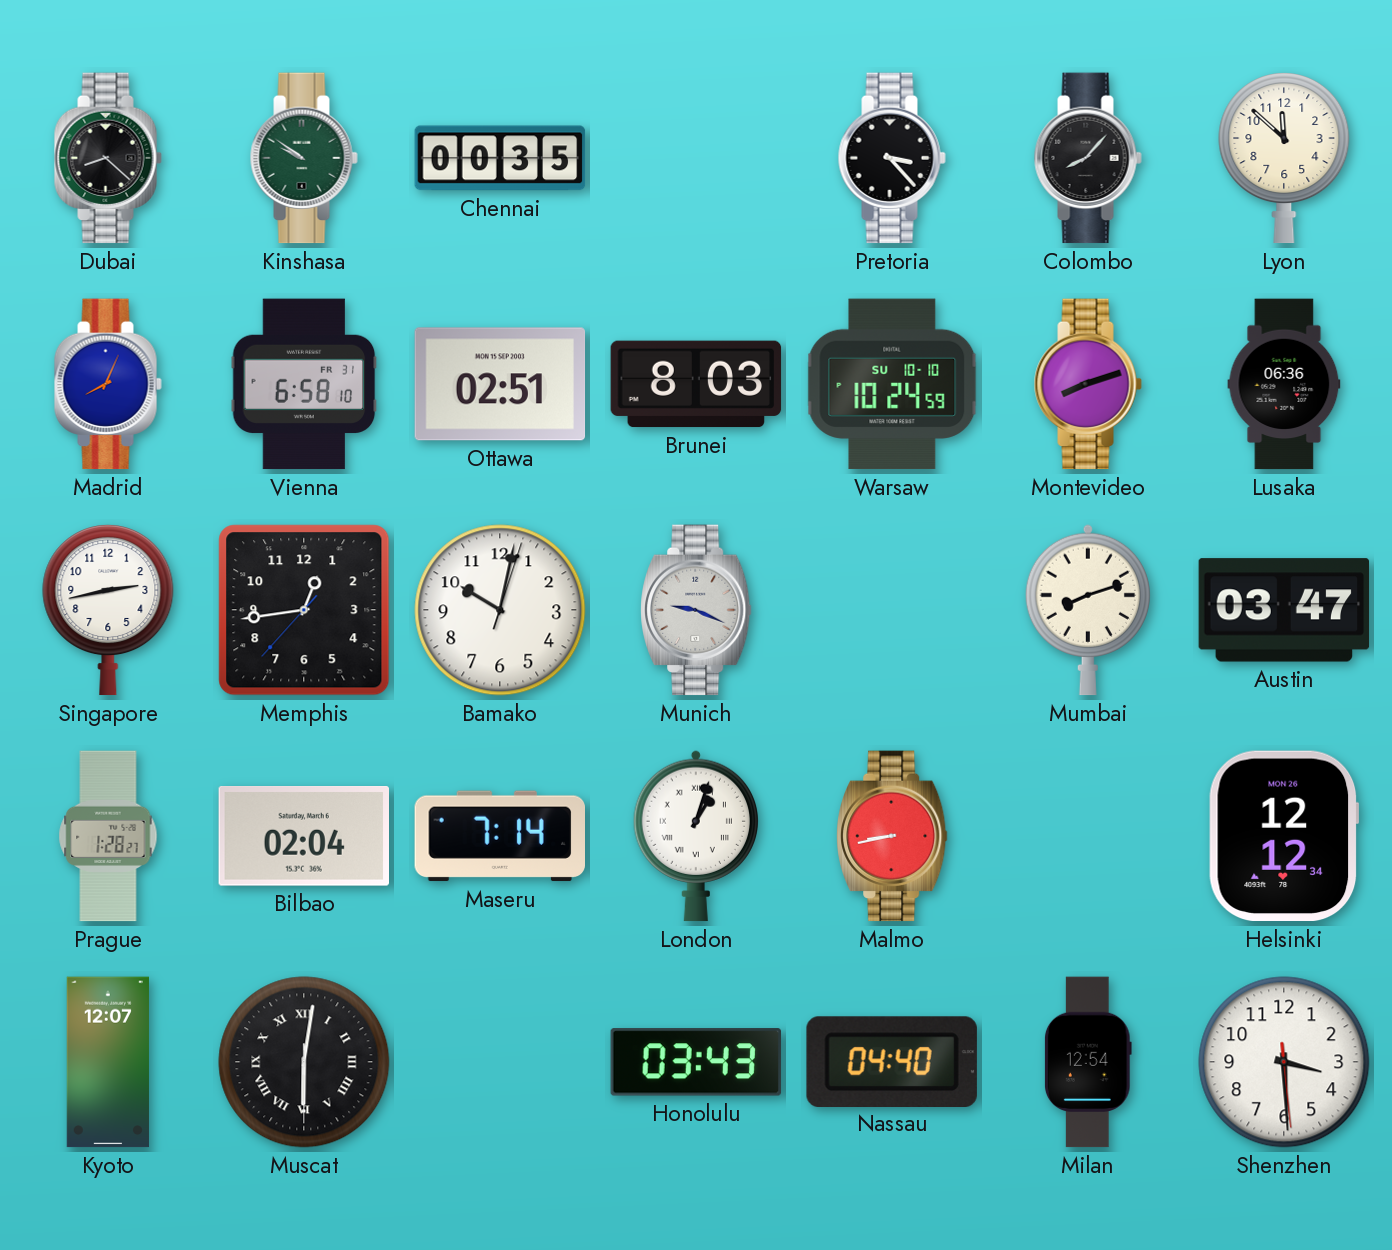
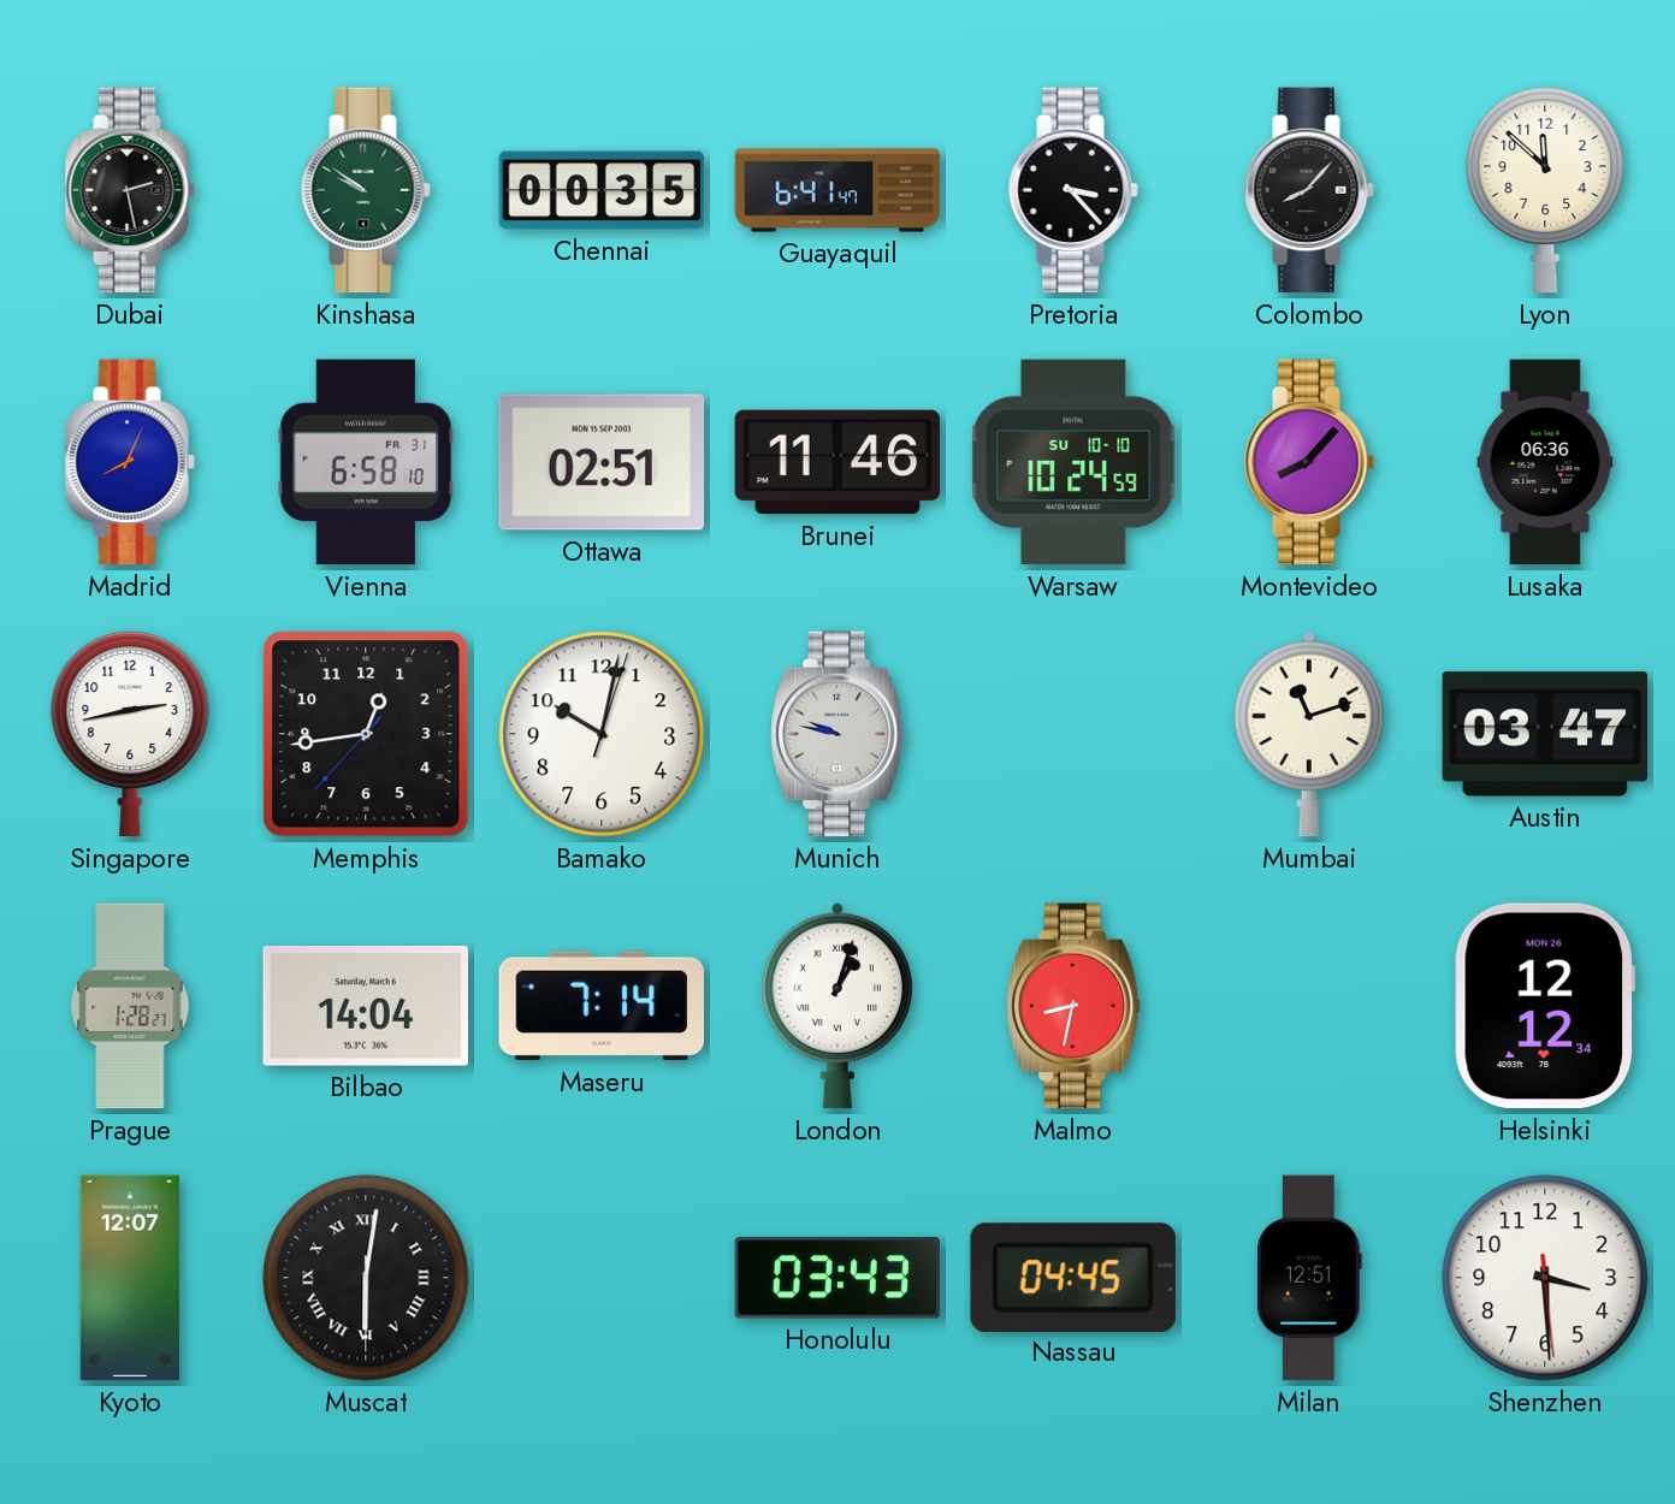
Dubai: 8:22 -> 2:28
Guayaquil: none -> 6:41
Brunei: 8:03 -> 11:46
Montevideo: 8:12 -> 8:07
Munich: 9:19 -> 9:47
Mumbai: 8:12 -> 11:12
Bilbao: 02:04 -> 14:04
Malmo: 8:43 -> 8:32
Nassau: 04:40 -> 04:45
Milan: 12:54 -> 12:51
